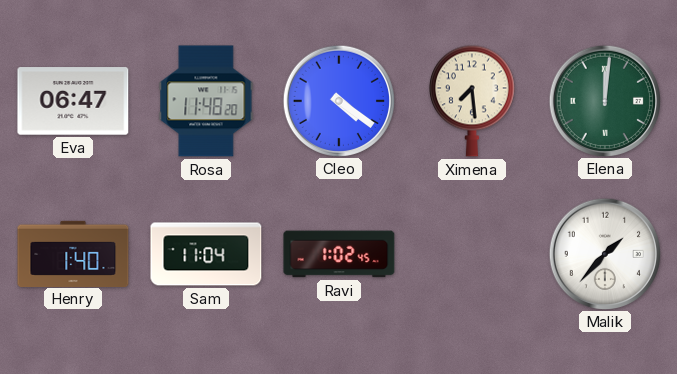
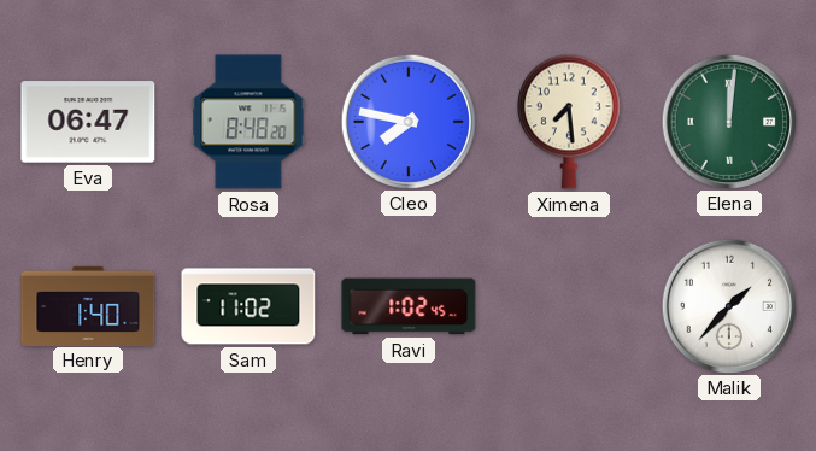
Rosa: 11:48 -> 8:48
Cleo: 4:21 -> 7:47
Sam: 11:04 -> 11:02
